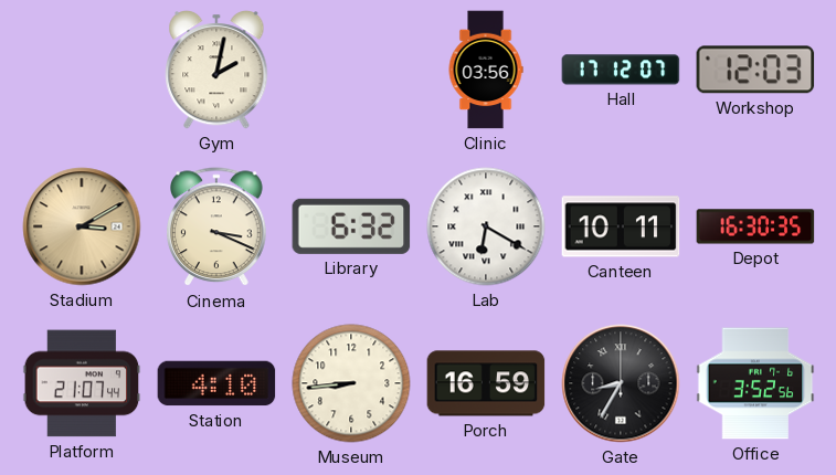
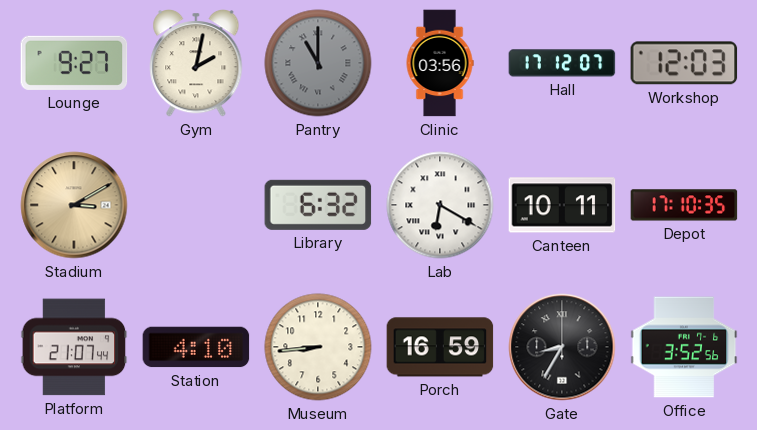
Lounge: none -> 9:27
Pantry: none -> 11:00
Cinema: 3:19 -> none
Depot: 16:30 -> 17:10
